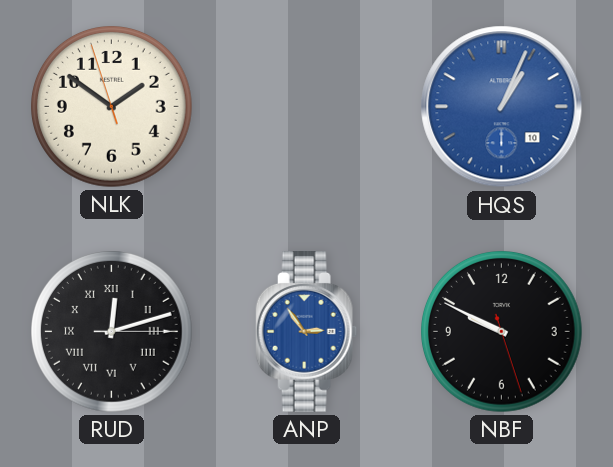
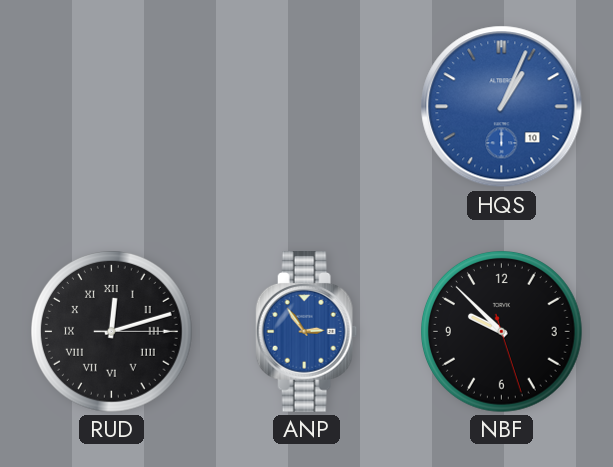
NLK: 1:50 -> none
NBF: 9:49 -> 9:52
